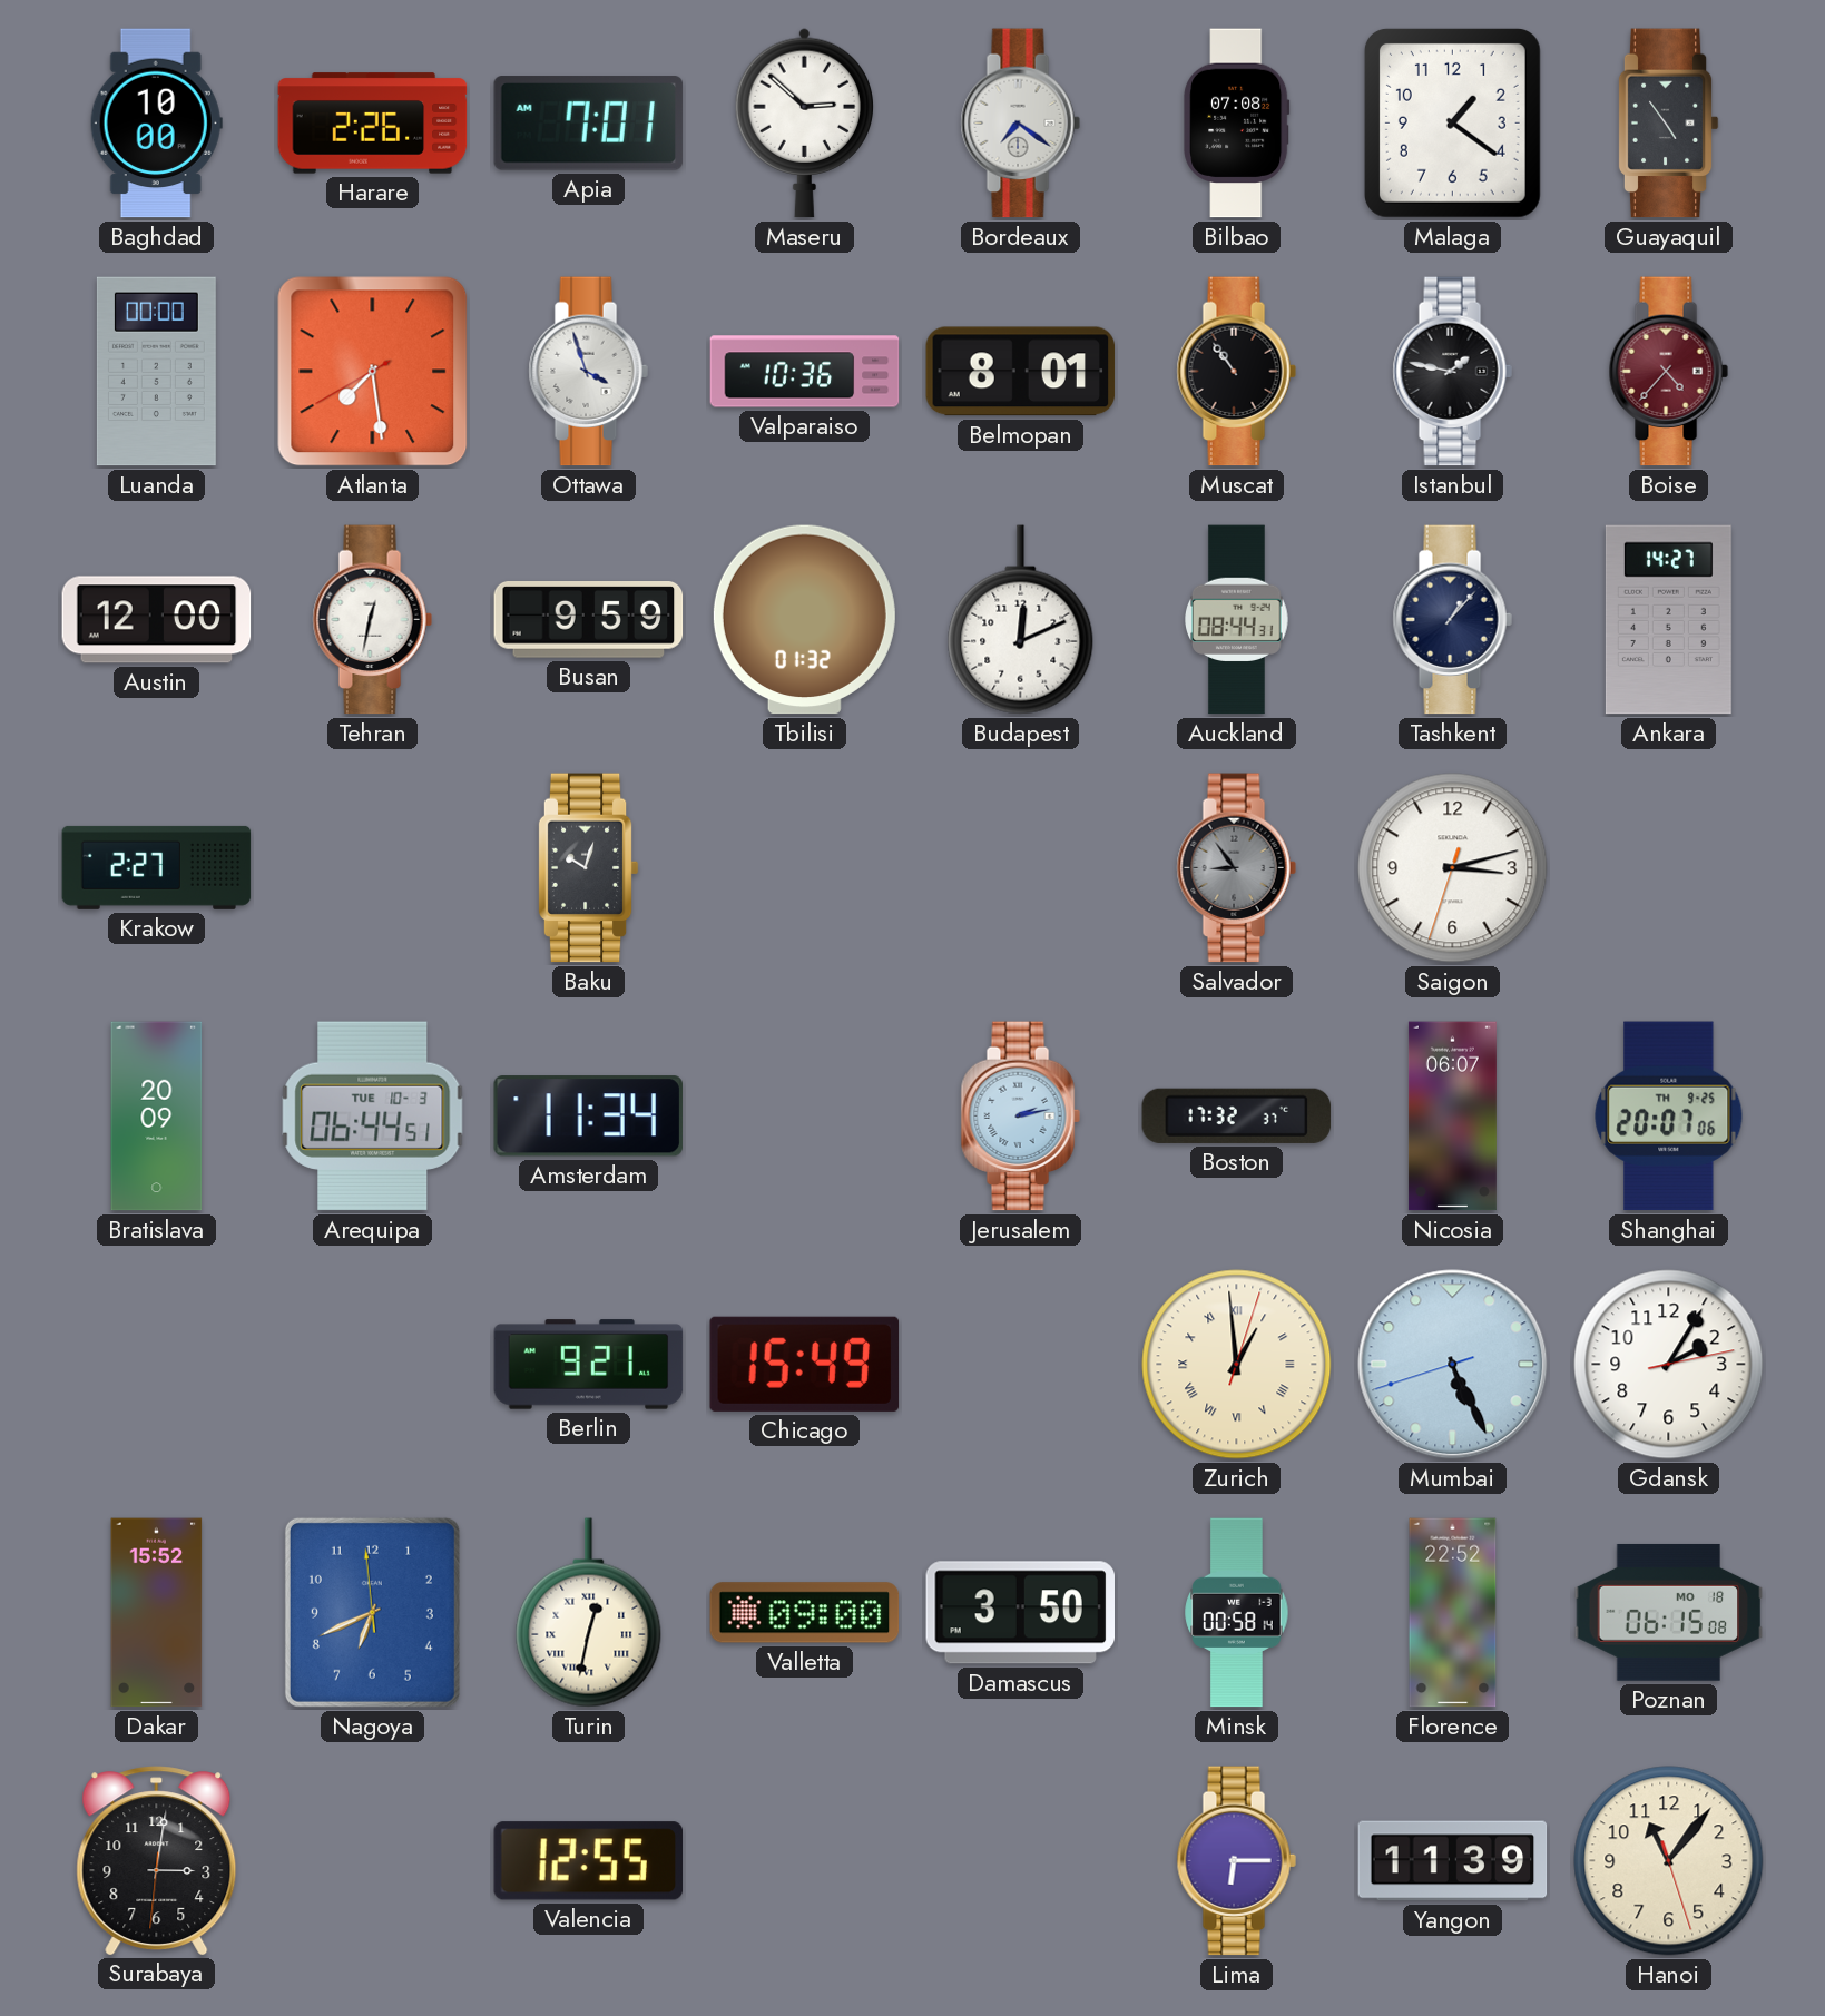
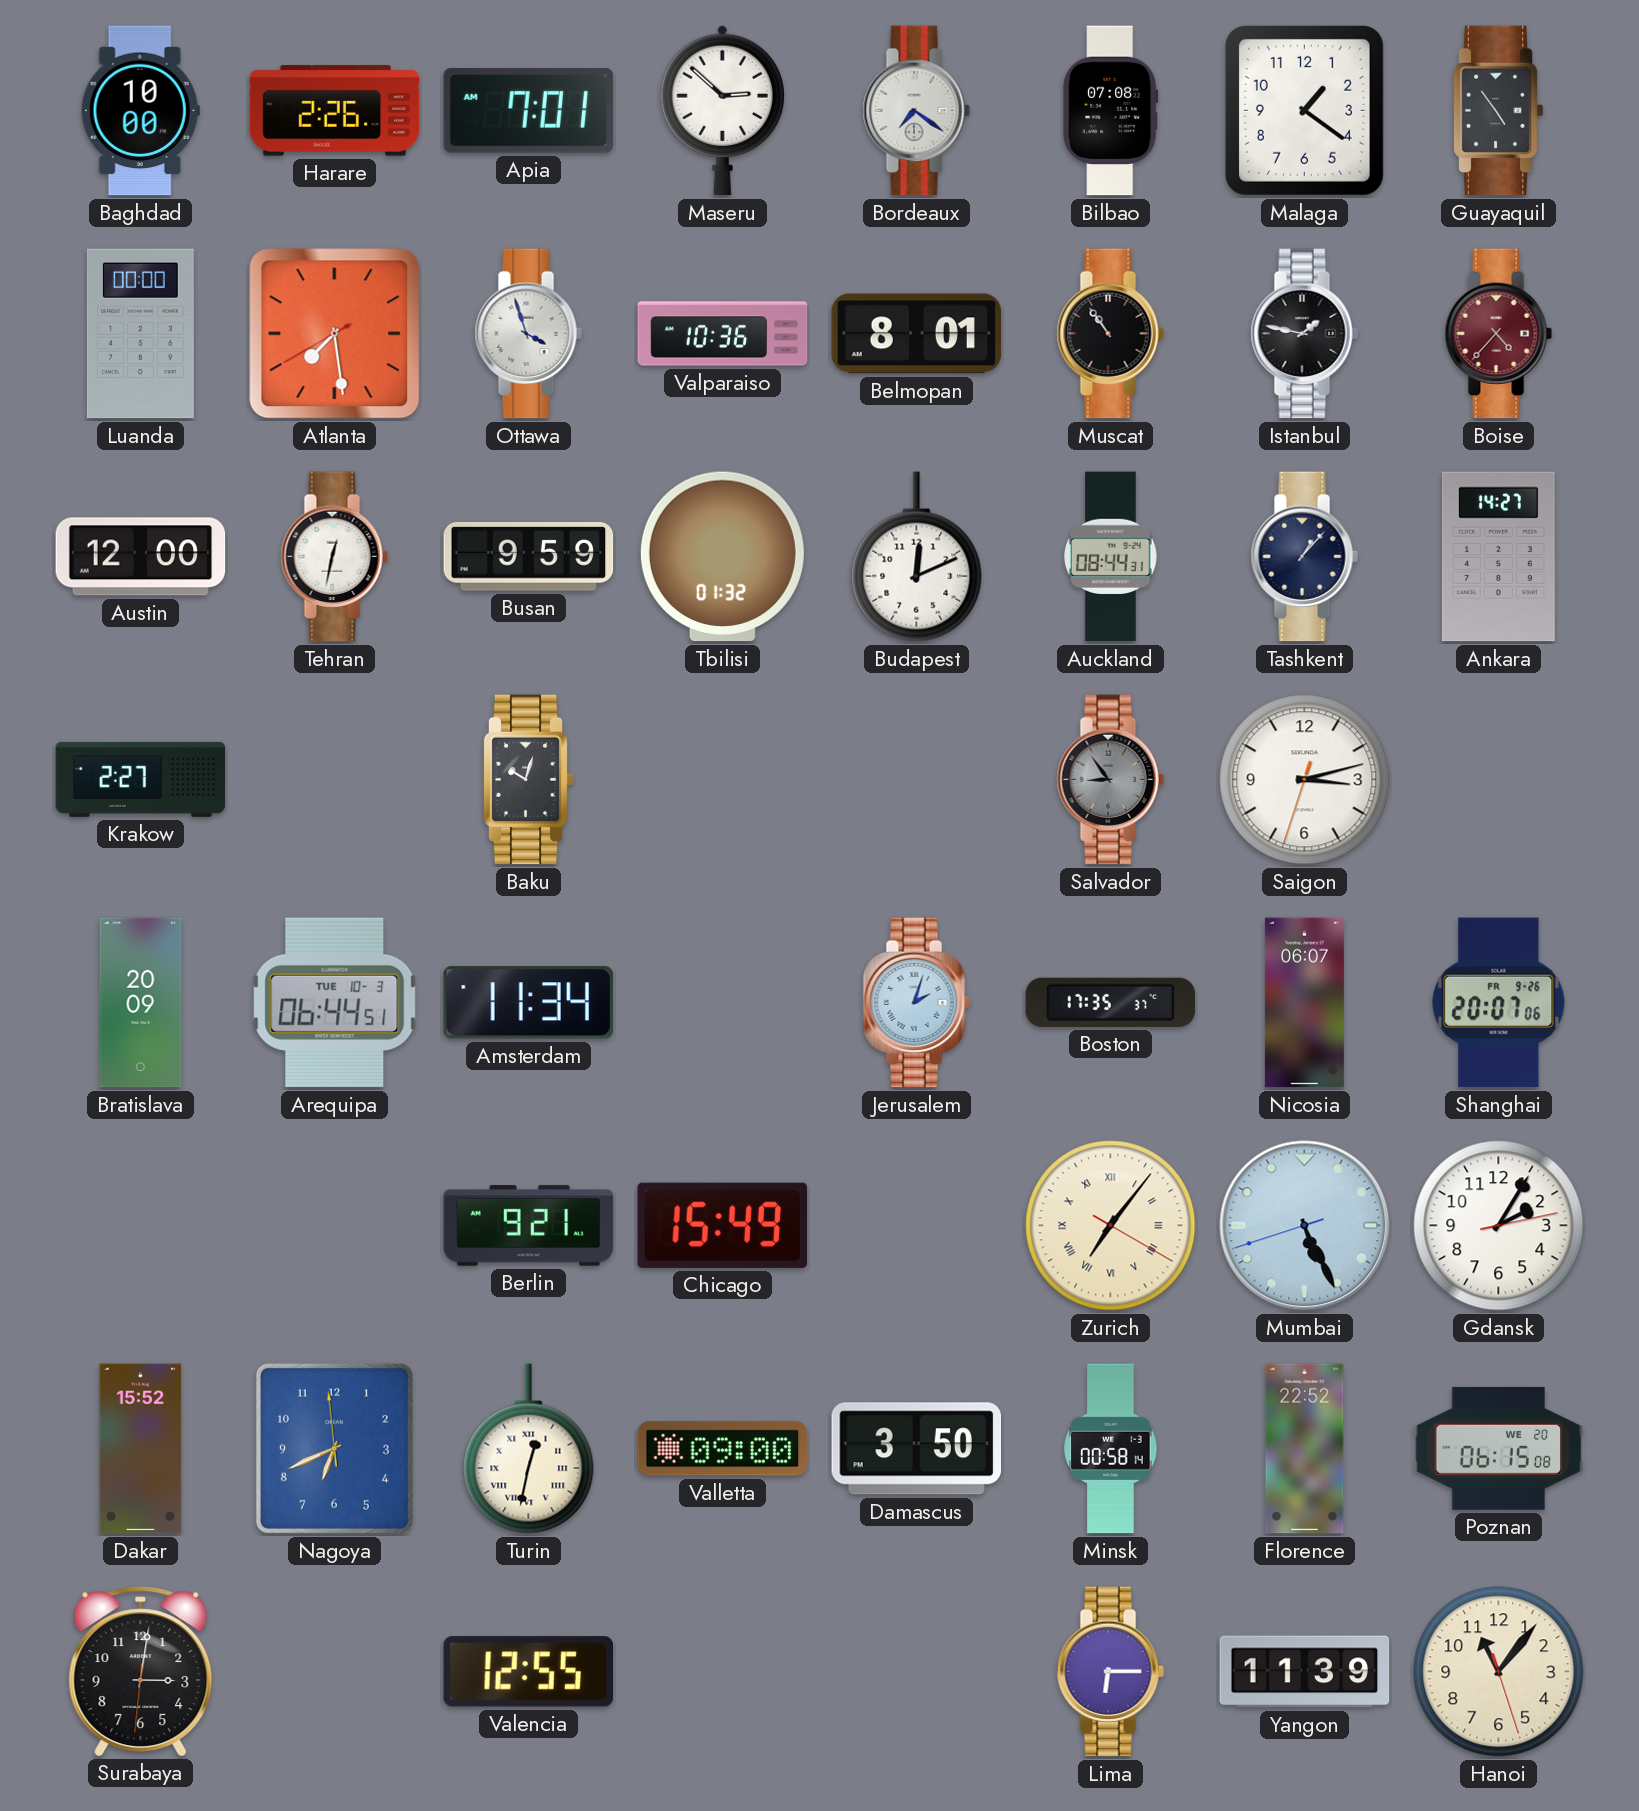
Jerusalem: 2:13 -> 2:03
Boston: 17:32 -> 17:35
Shanghai date: TH 9-25 -> FR 9-26
Zurich: 12:59 -> 7:06
Poznan date: MO 18 -> WE 20
